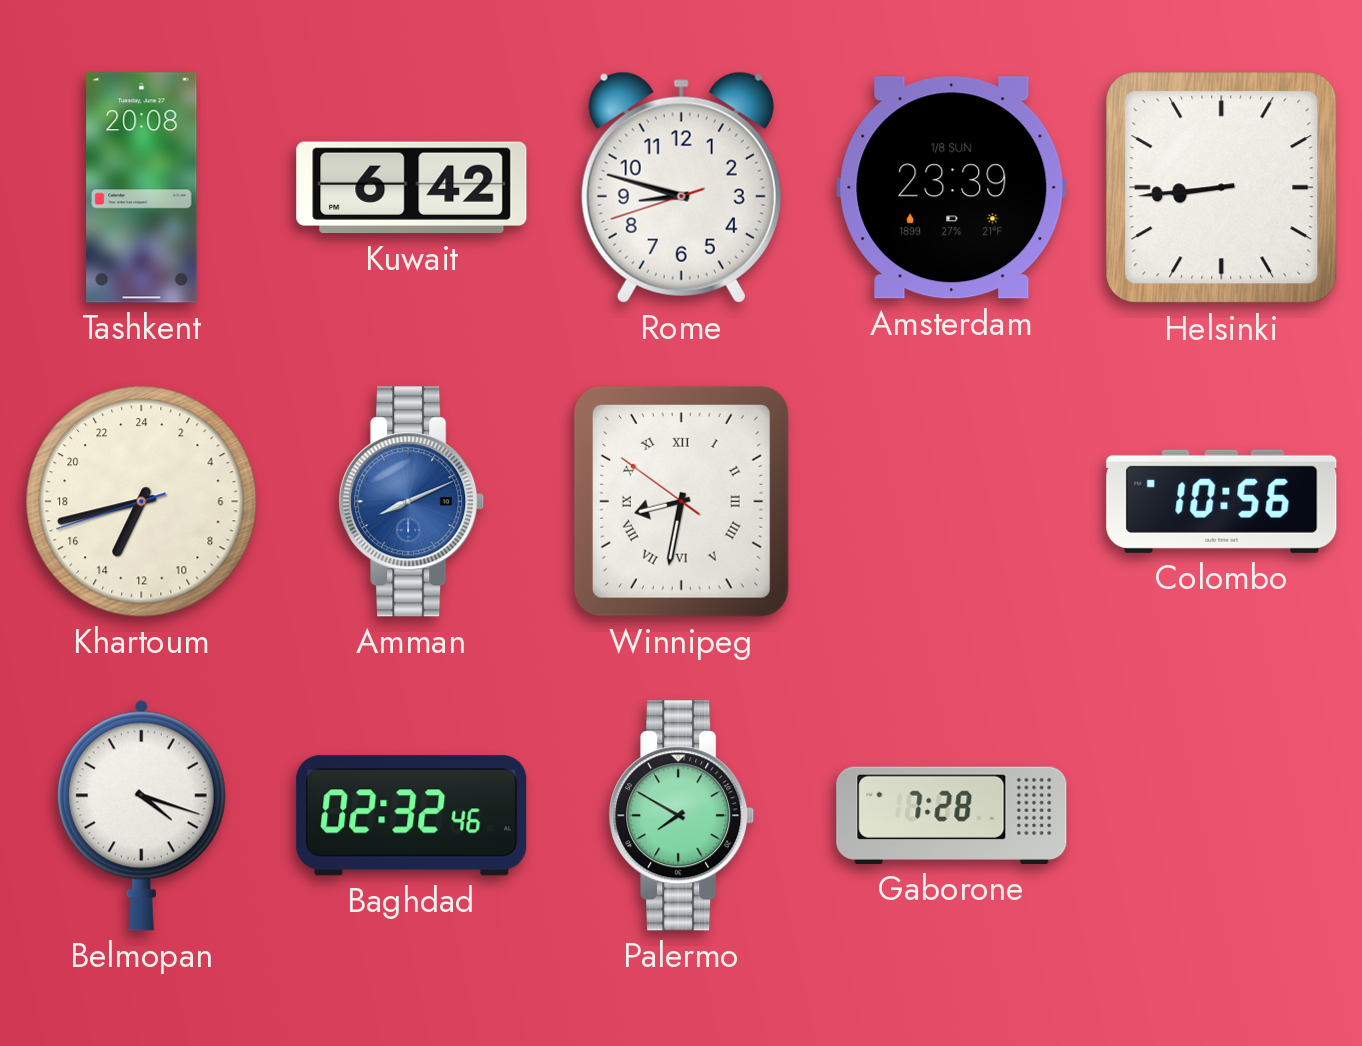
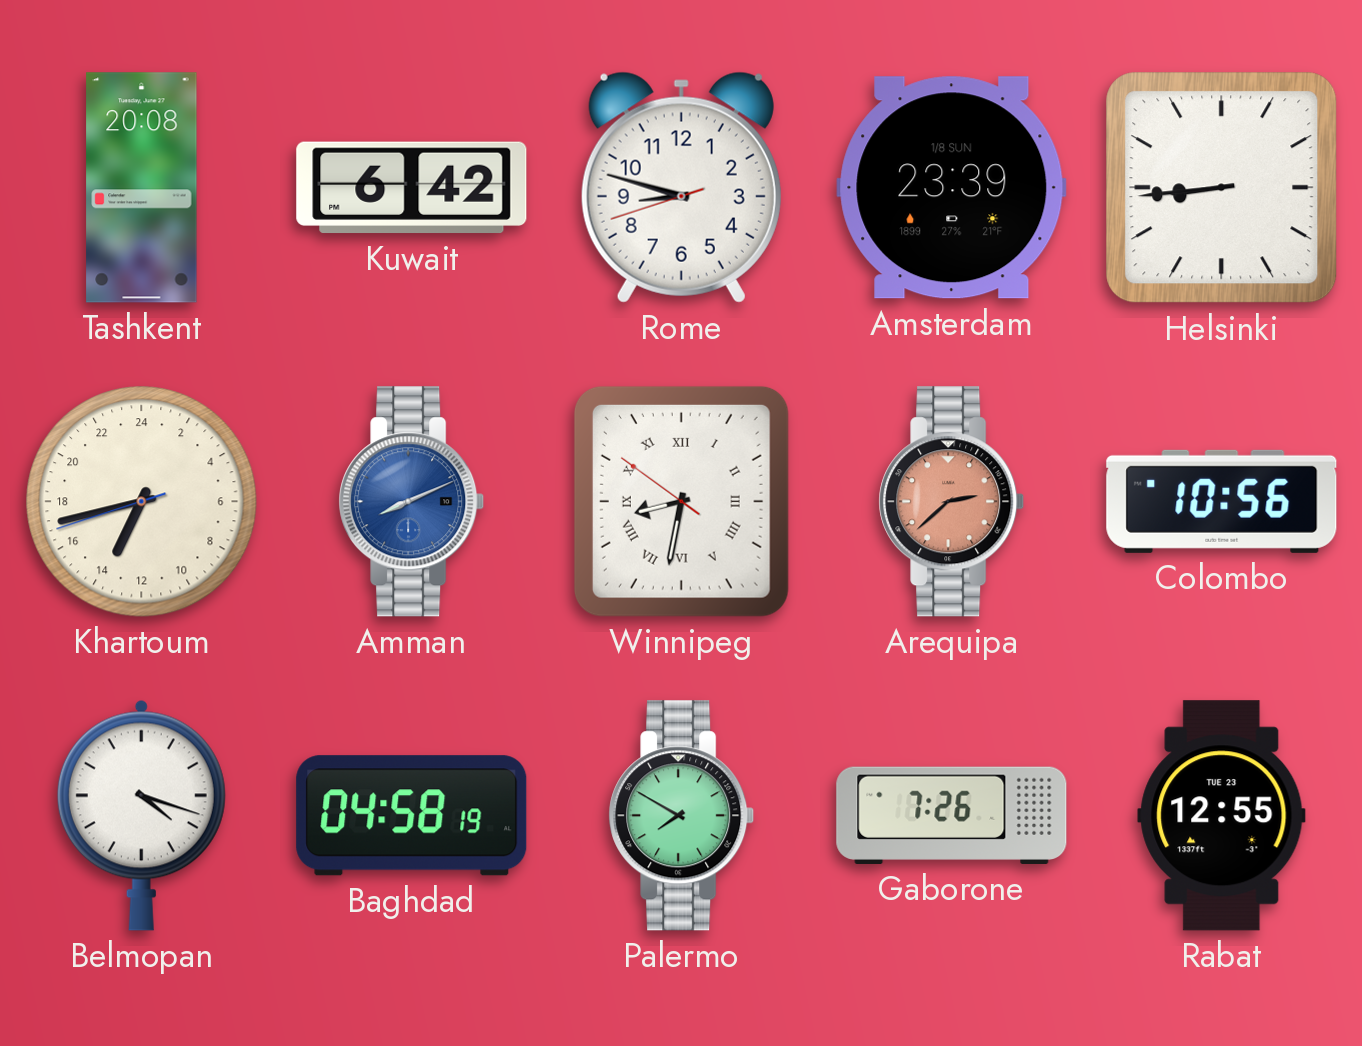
Arequipa: none -> 2:38
Baghdad: 02:32 -> 04:58
Gaborone: 7:28 -> 7:26
Rabat: none -> 12:55
